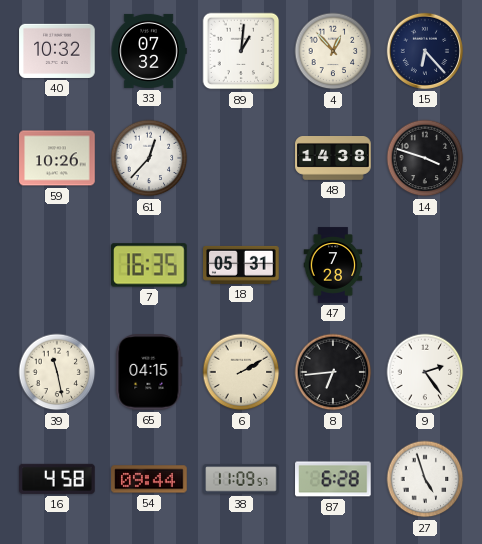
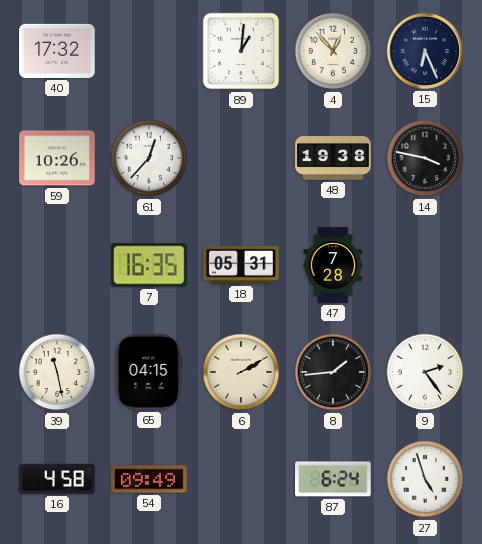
40: 10:32 -> 17:32
33: 07:32 -> none
15: 6:23 -> 6:26
48: 14:38 -> 19:38
14: 3:48 -> 3:47
8: 6:44 -> 1:44
54: 09:44 -> 09:49
38: 11:09 -> none
87: 6:28 -> 6:24
